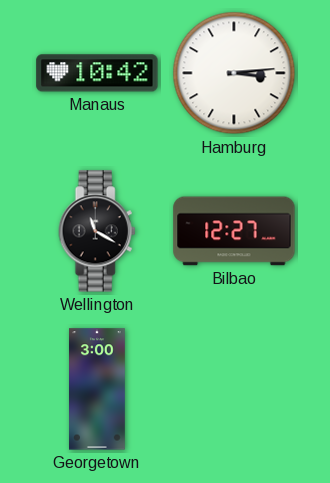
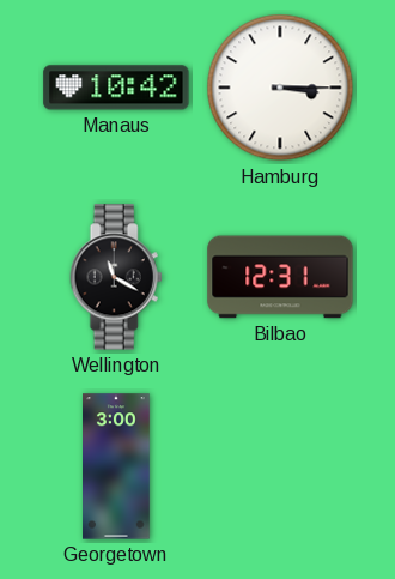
Hamburg: 3:14 -> 3:15
Bilbao: 12:27 -> 12:31
